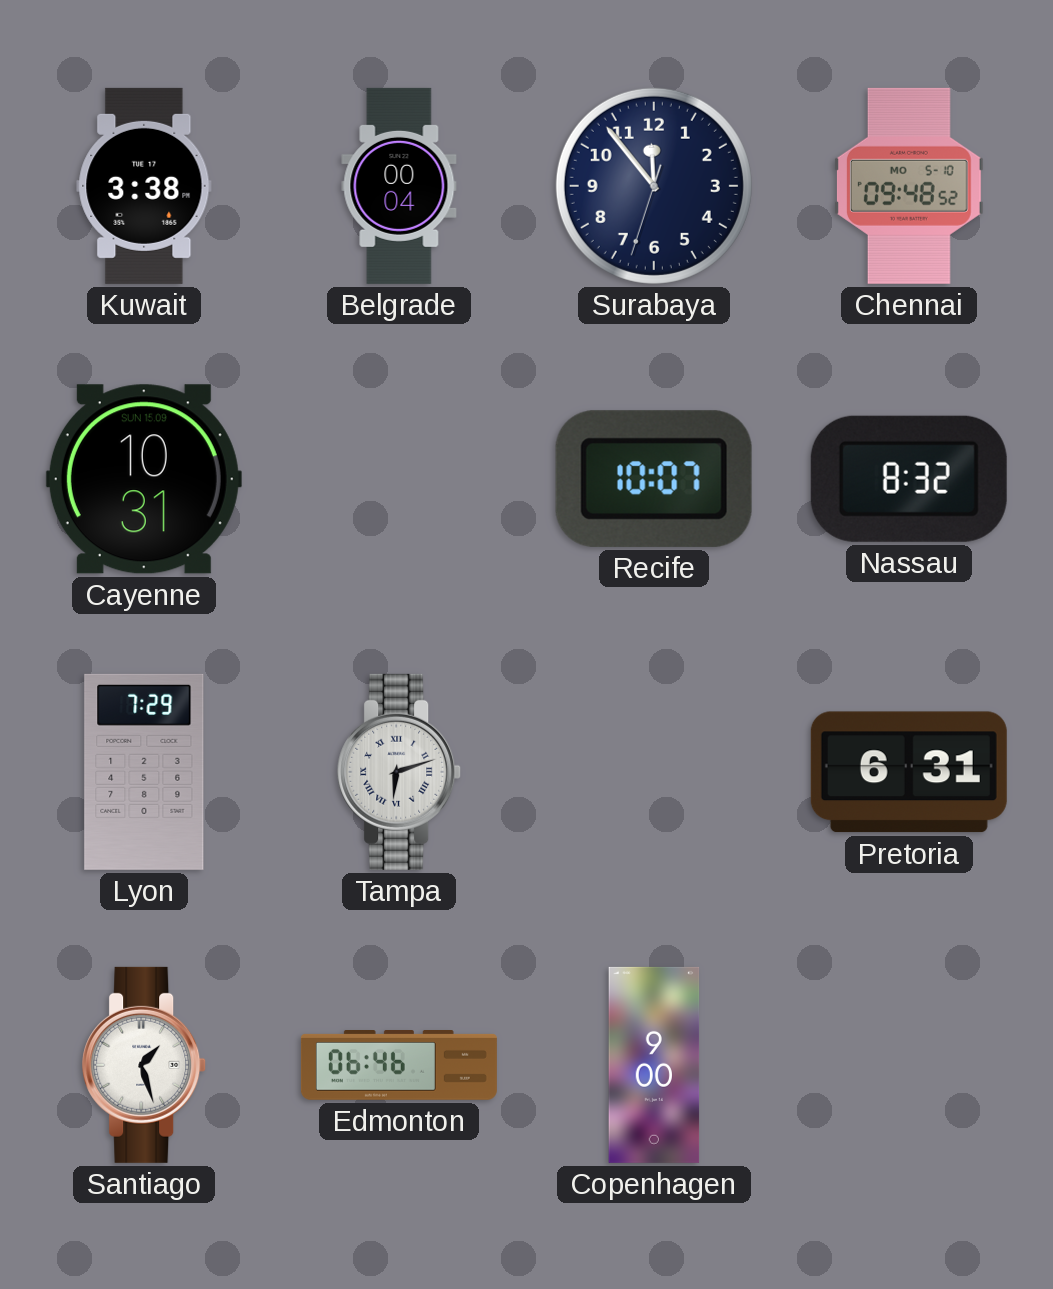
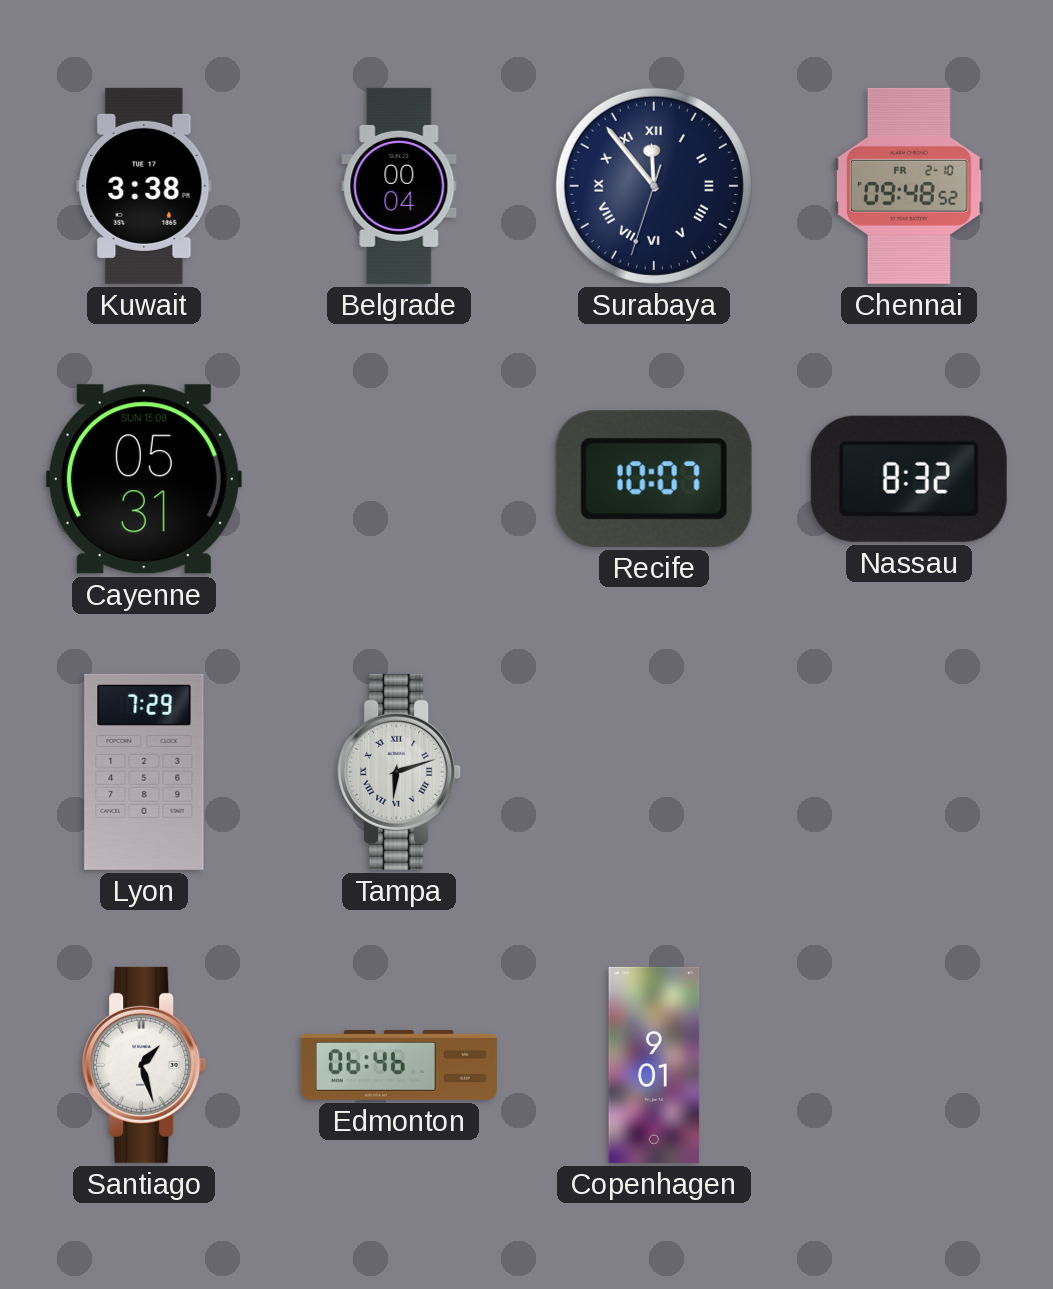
Surabaya numerals: Arabic -> Roman
Chennai date: MO 5-10 -> FR 2-10
Cayenne: 10:31 -> 05:31
Pretoria: 6:31 -> none
Copenhagen: 9:00 -> 9:01
